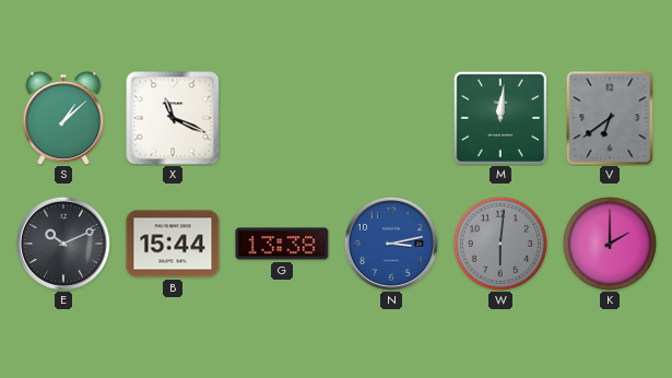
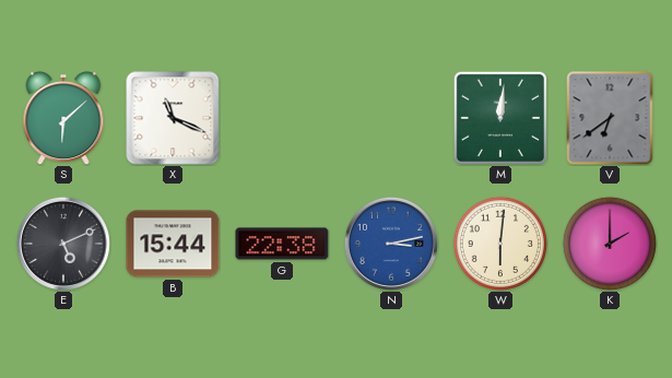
S: 1:08 -> 6:08
E: 10:11 -> 5:11
G: 13:38 -> 22:38
W dial: grey -> cream
